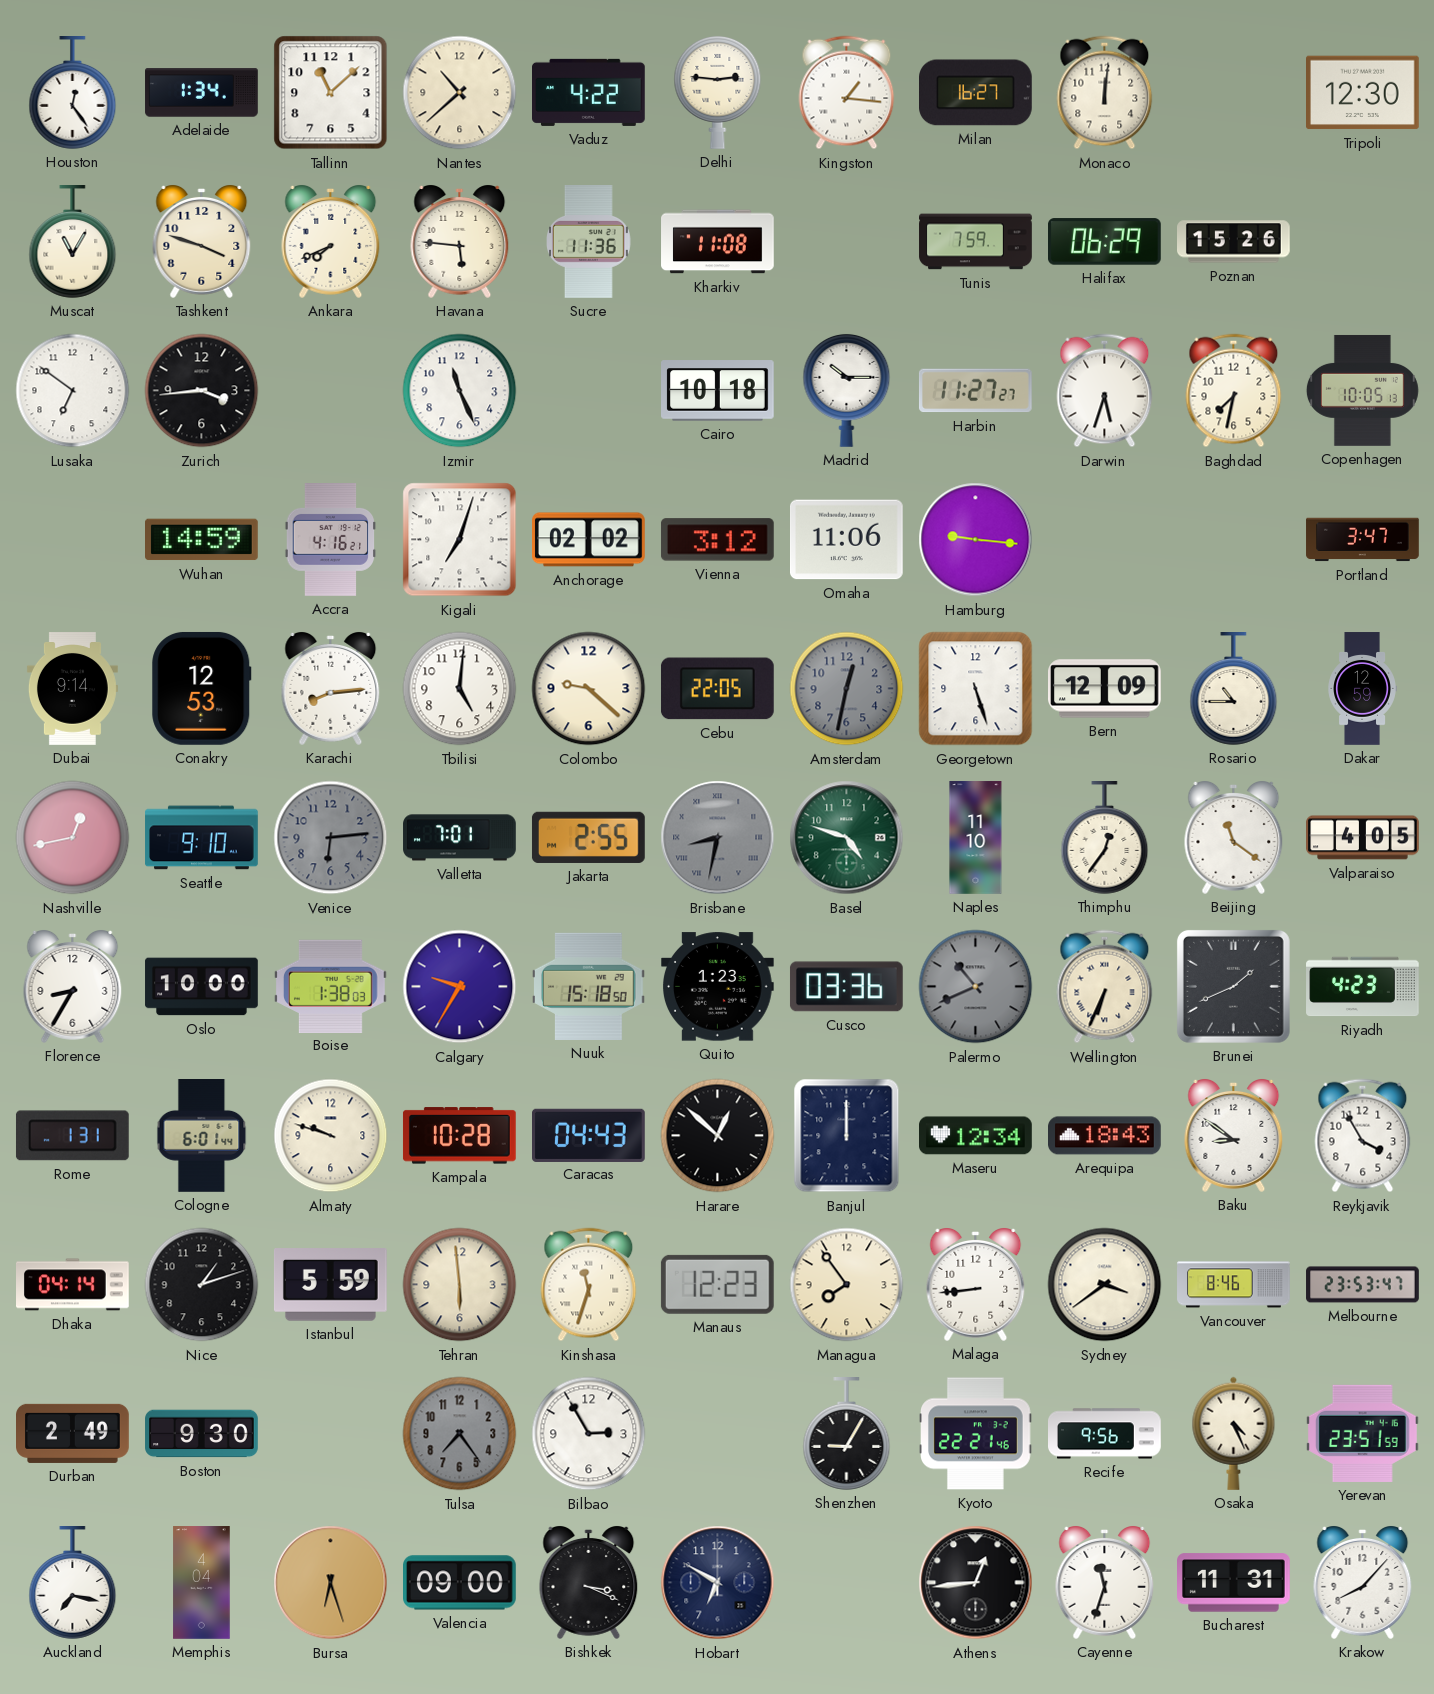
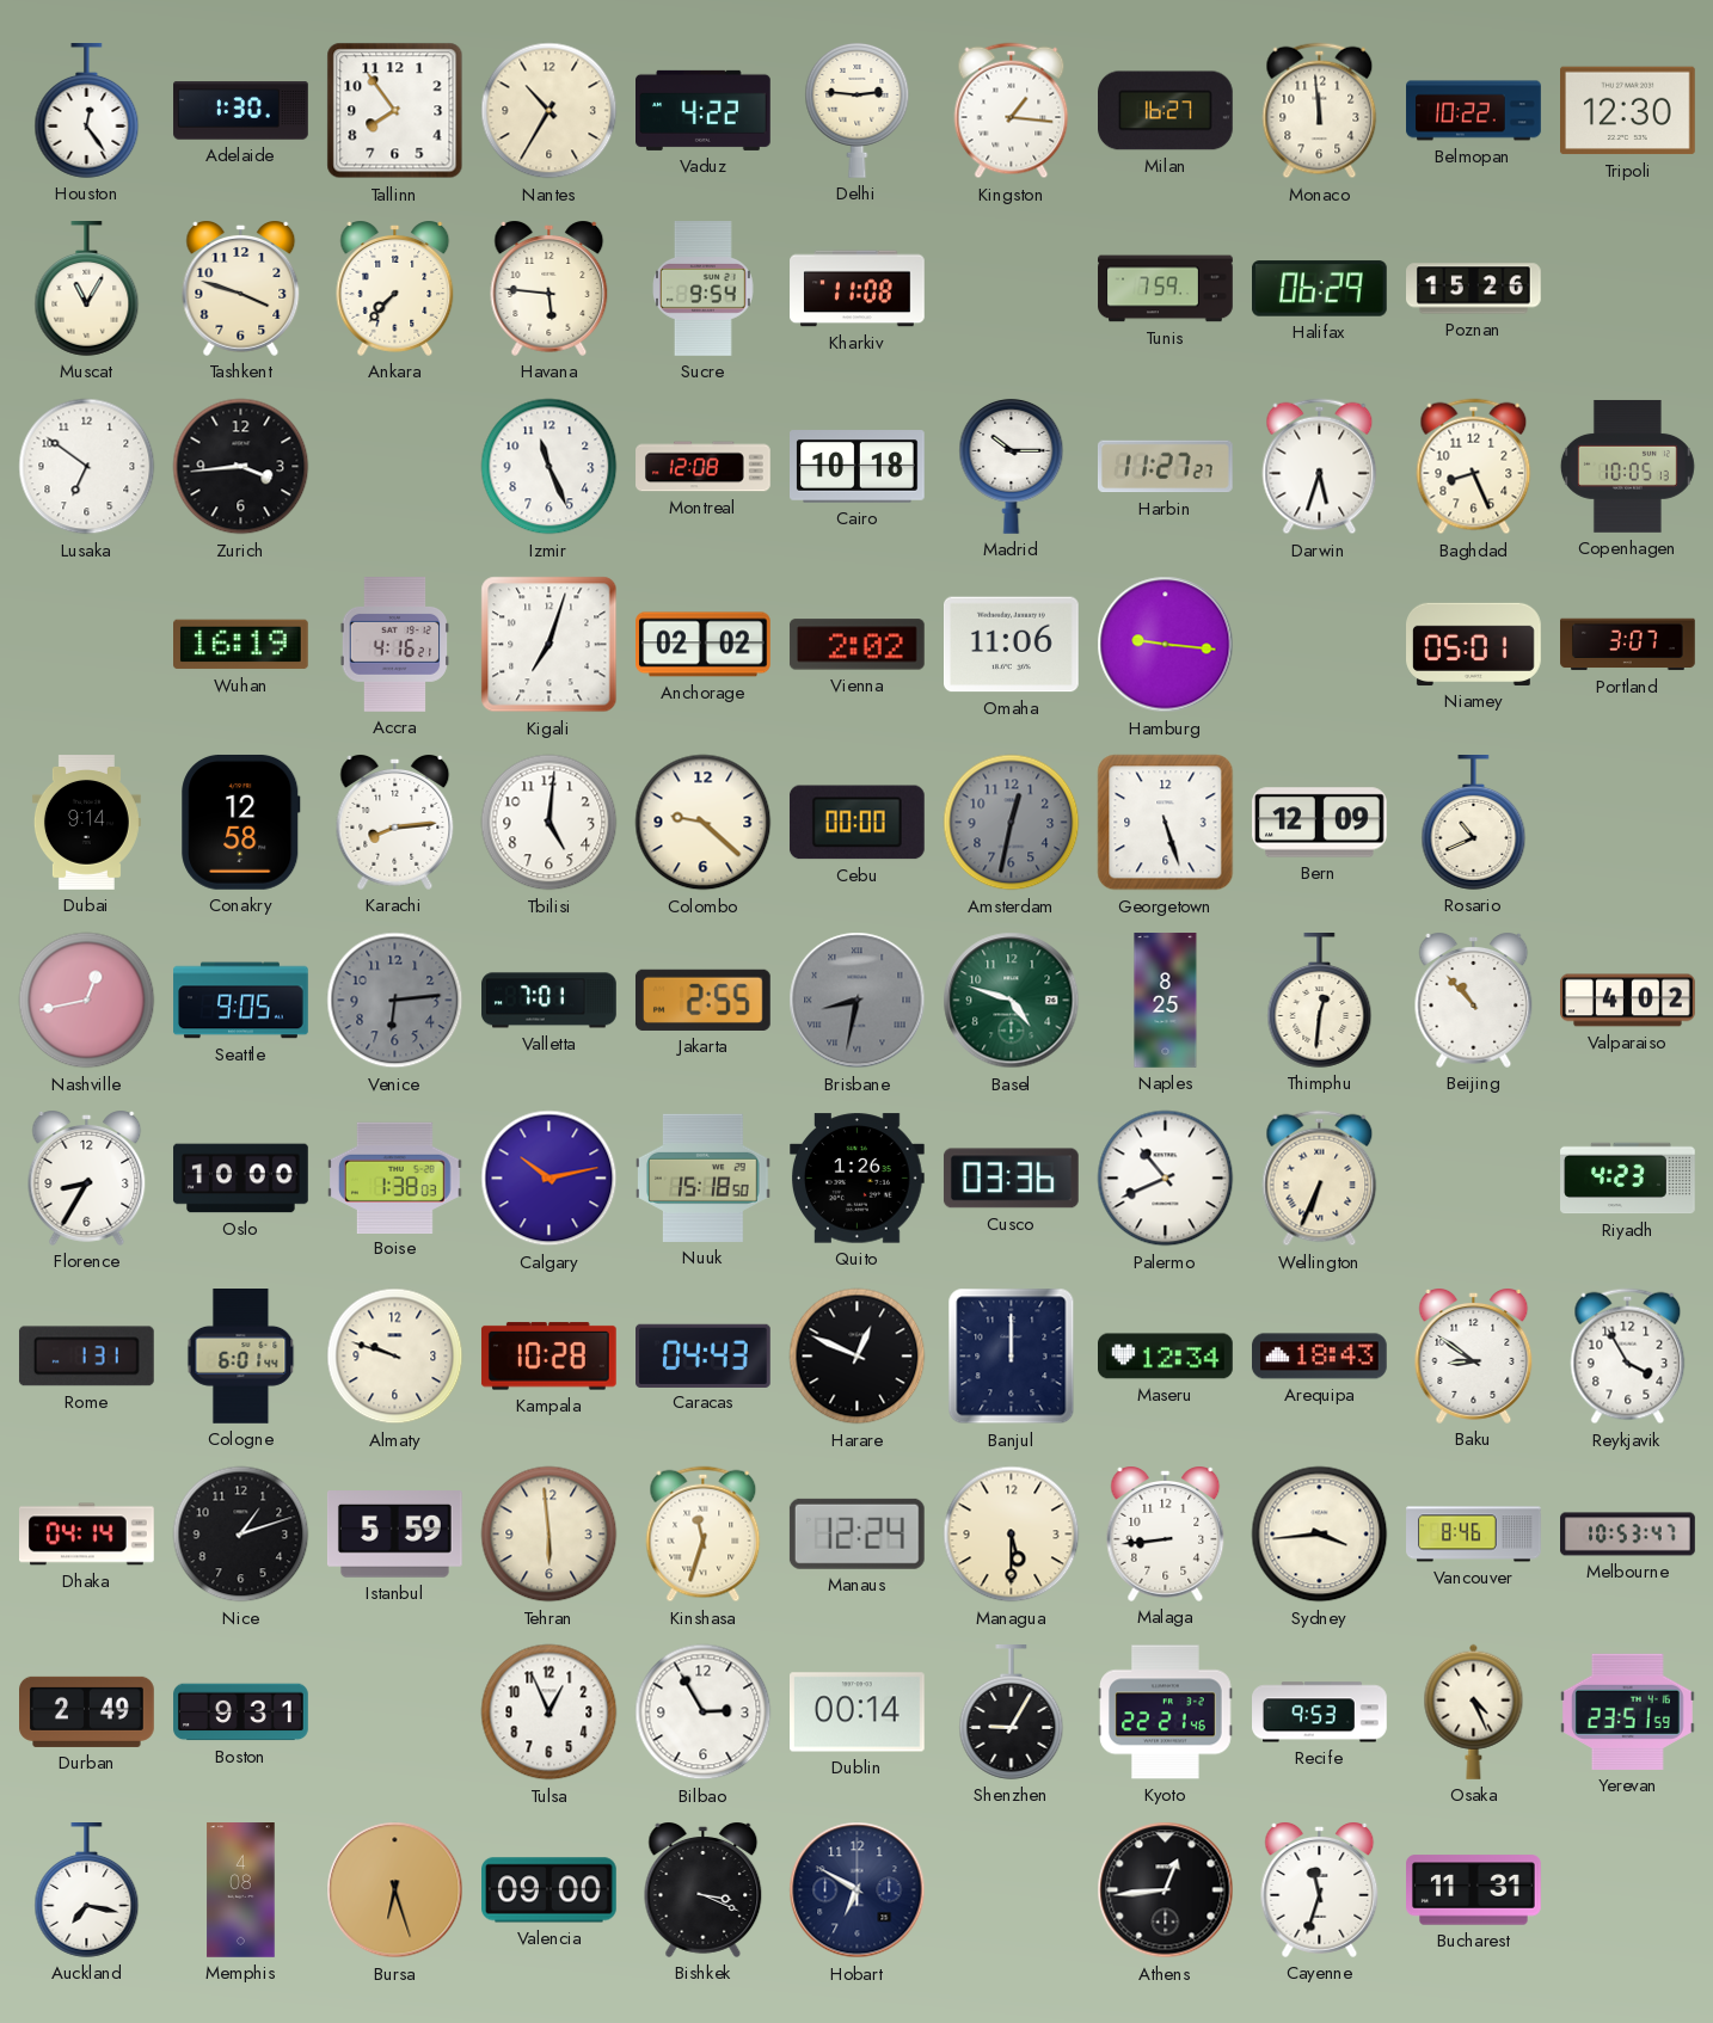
Adelaide: 1:34 -> 1:30
Tallinn: 11:08 -> 7:54
Nantes: 10:38 -> 10:35
Monaco: 12:01 -> 11:59
Belmopan: none -> 10:22
Ankara: 7:41 -> 7:37
Sucre: 11:36 -> 9:54
Montreal: none -> 12:08
Baghdad: 7:32 -> 8:26
Wuhan: 14:59 -> 16:19
Vienna: 3:12 -> 2:02
Niamey: none -> 05:01
Portland: 3:47 -> 3:07
Conakry: 12:53 -> 12:58
Cebu: 22:05 -> 00:00
Rosario: 10:45 -> 10:41
Dakar: 12:59 -> none
Seattle: 9:10 -> 9:05
Naples: 11:10 -> 8:25
Thimphu: 12:36 -> 12:31
Beijing: 11:21 -> 10:53
Valparaiso: 4:05 -> 4:02
Calgary: 9:35 -> 10:13
Quito: 1:23 -> 1:26
Palermo dial: grey -> white
Brunei: 1:41 -> none
Harare: 12:52 -> 12:49
Manaus: 12:23 -> 12:24
Managua: 7:54 -> 5:30
Sydney: 3:39 -> 3:44
Melbourne: 23:53 -> 10:53
Boston: 9:30 -> 9:31
Tulsa: 7:24 -> 12:56
Tulsa dial: grey -> white
Dublin: none -> 00:14
Recife: 9:56 -> 9:53
Memphis: 4:04 -> 4:08
Krakow: 8:07 -> none
